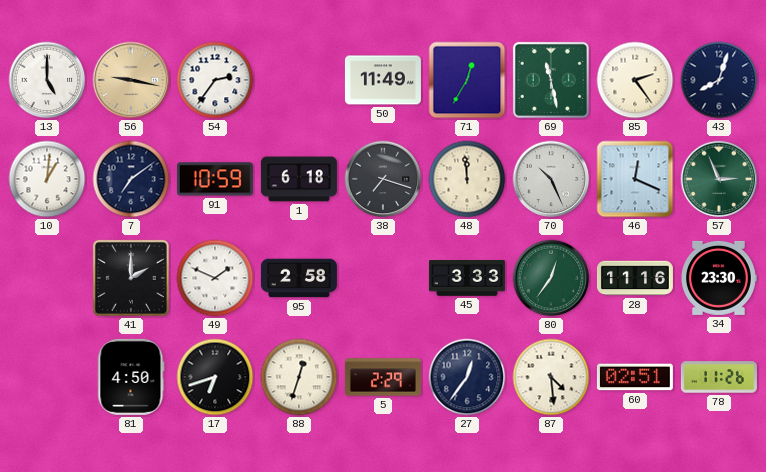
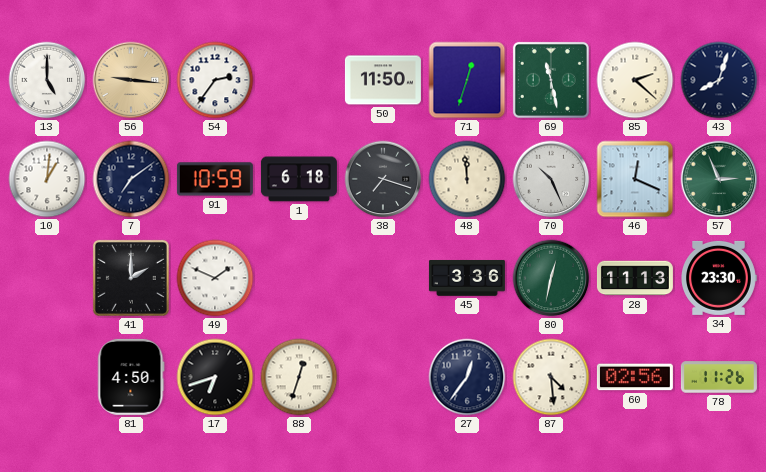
56: 9:17 -> 9:16
50: 11:49 -> 11:50
71: 12:35 -> 12:33
85: 2:24 -> 2:22
95: 2:58 -> none
45: 3:33 -> 3:36
80: 12:36 -> 12:32
28: 11:16 -> 11:13
5: 2:29 -> none
60: 02:51 -> 02:56
